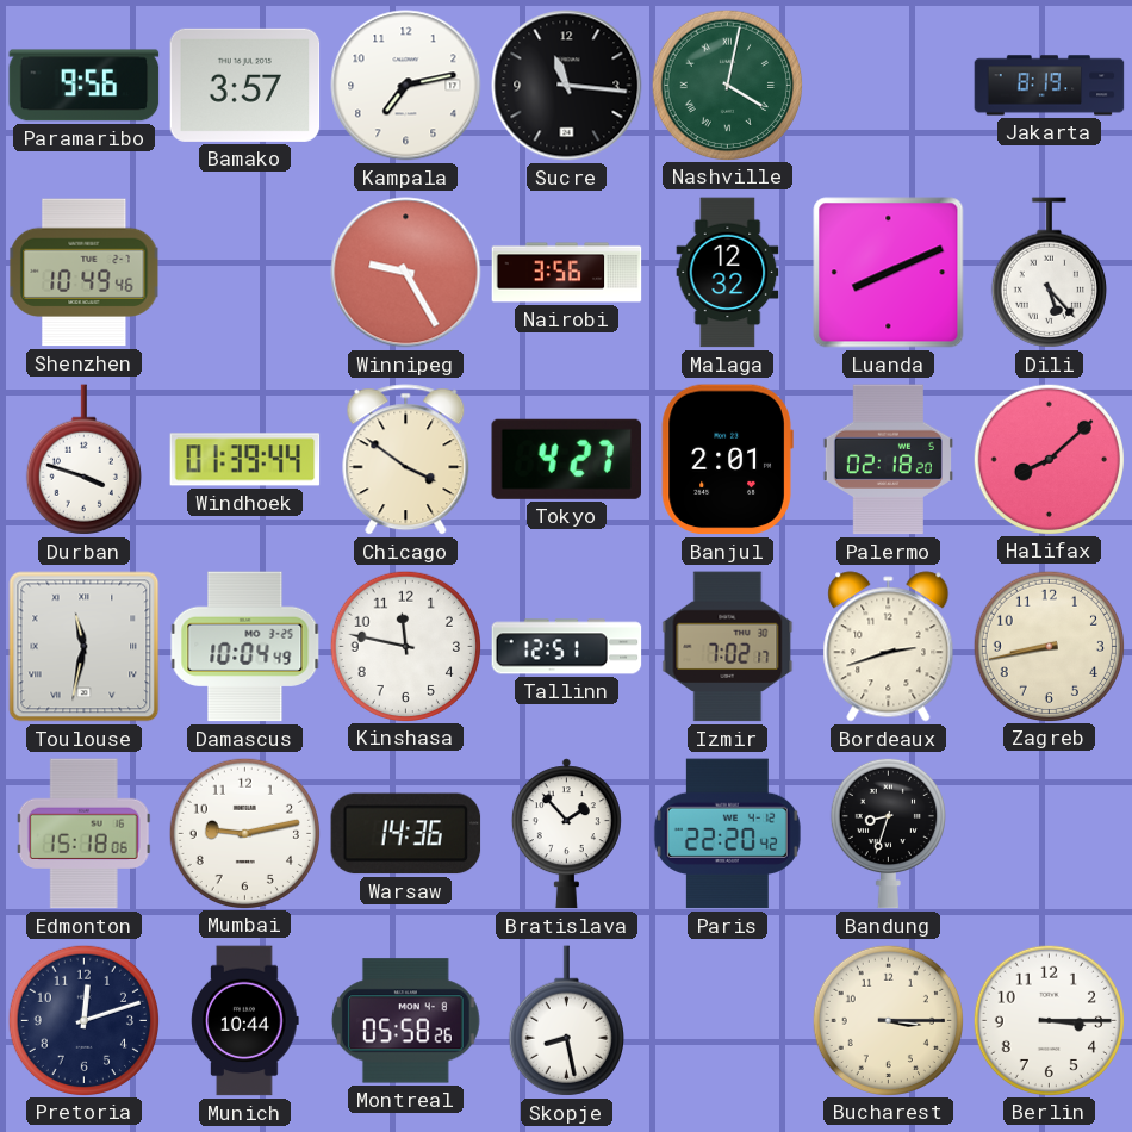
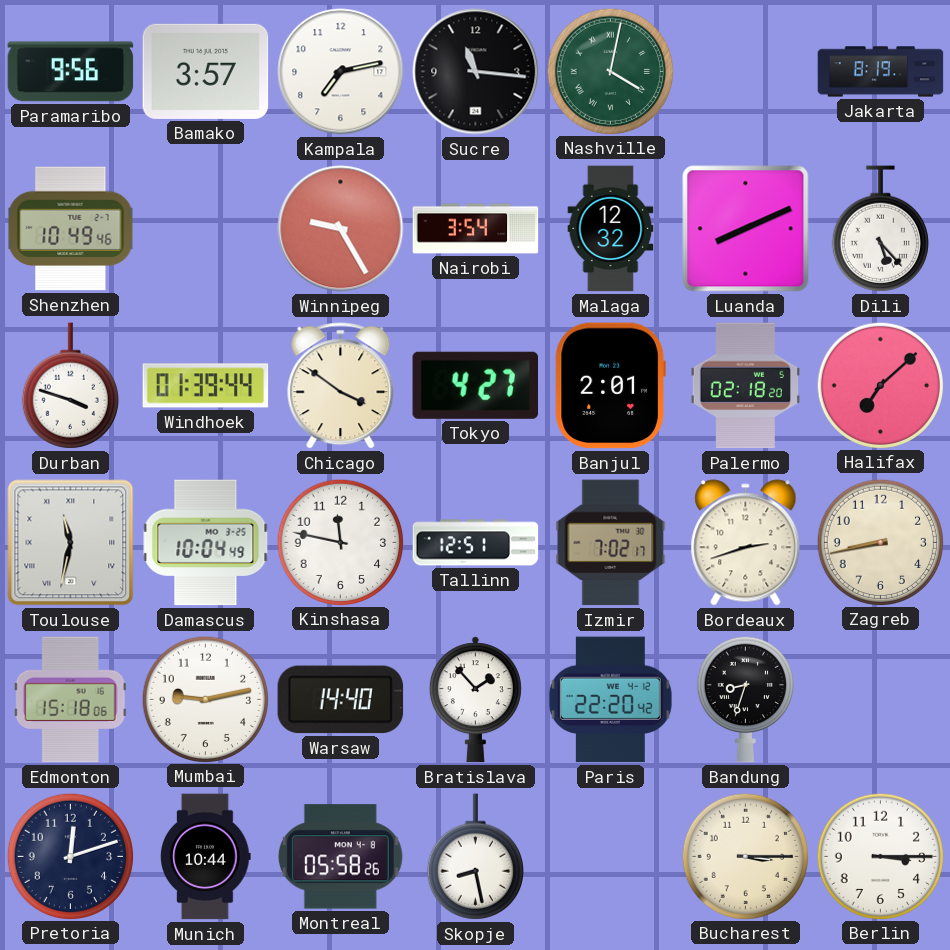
Nairobi: 3:56 -> 3:54
Halifax: 8:08 -> 7:08
Warsaw: 14:36 -> 14:40
